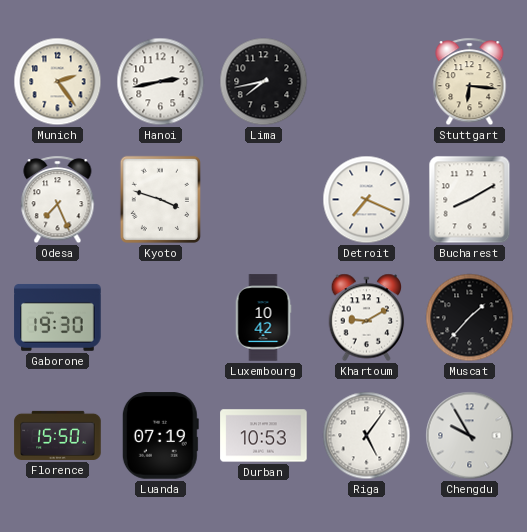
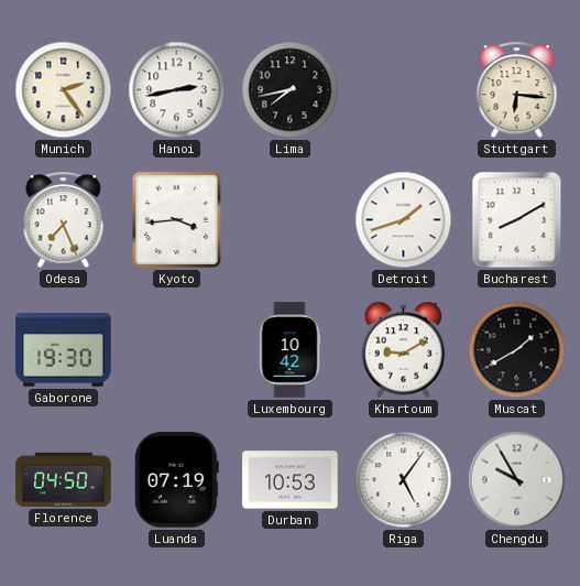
Kyoto: 3:48 -> 3:44
Detroit: 7:19 -> 1:42
Muscat: 1:37 -> 1:40
Florence: 15:50 -> 04:50
